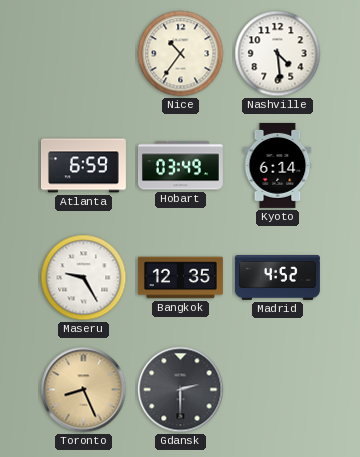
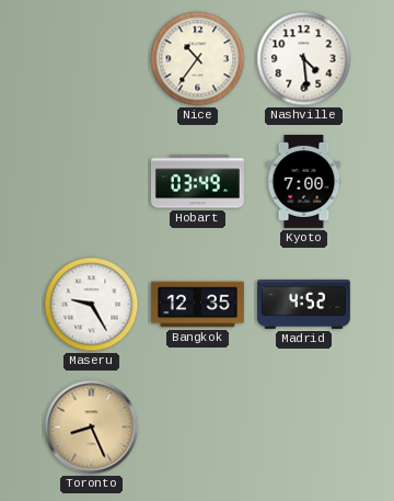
Atlanta: 6:59 -> none
Kyoto: 6:14 -> 7:00
Gdansk: 2:30 -> none
